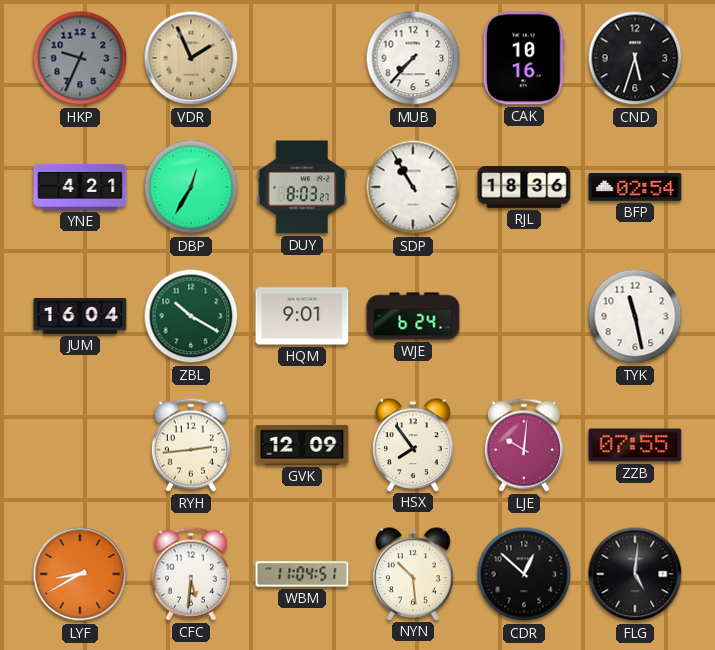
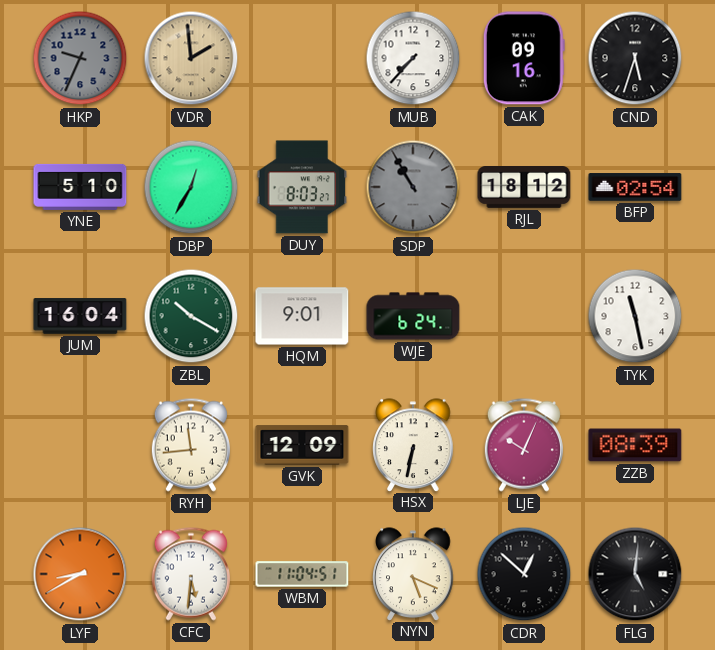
VDR: 1:56 -> 1:59
CAK: 10:16 -> 09:16
YNE: 4:21 -> 5:10
SDP dial: white -> grey
RJL: 18:36 -> 18:12
RYH: 2:44 -> 11:44
HSX: 7:54 -> 6:32
LJE: 10:01 -> 10:04
ZZB: 07:55 -> 08:39
NYN: 10:29 -> 5:19
